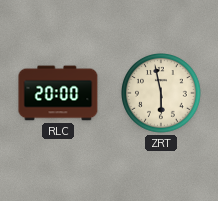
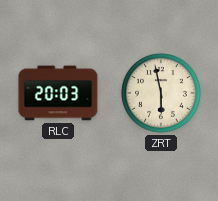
RLC: 20:00 -> 20:03
